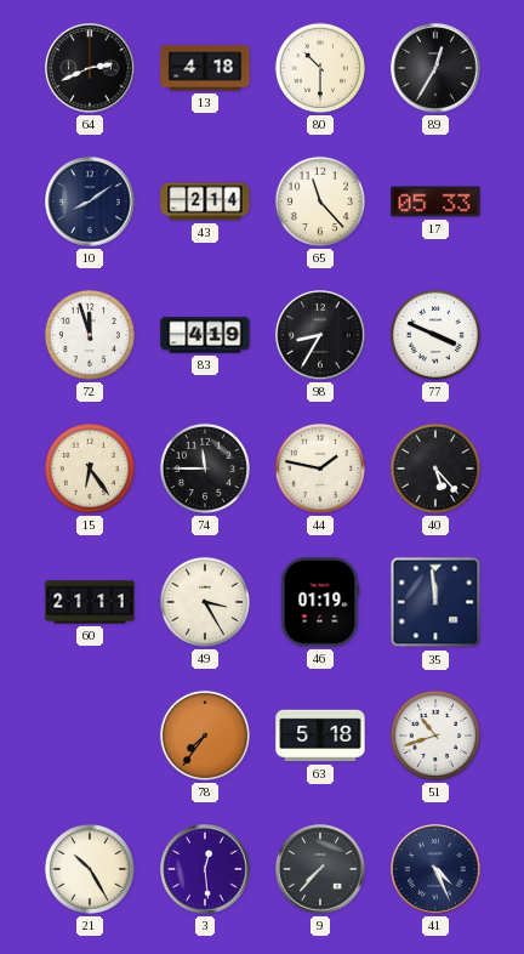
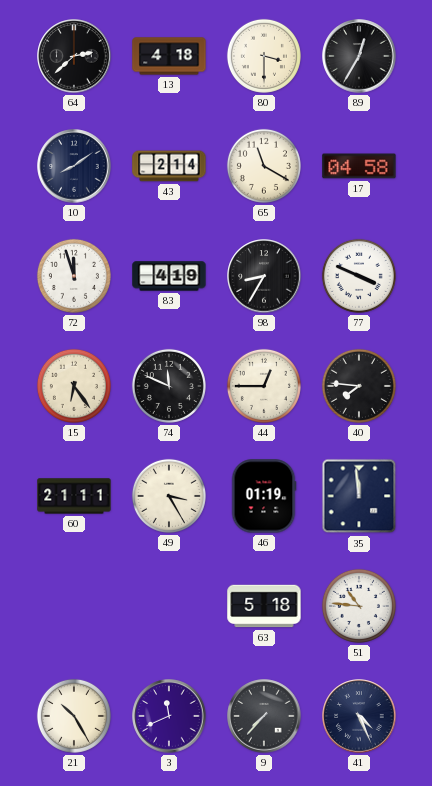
64: 2:41 -> 2:38
80: 10:30 -> 3:30
65: 11:23 -> 11:20
17: 05:33 -> 04:58
74: 11:45 -> 11:49
44: 1:47 -> 12:45
40: 5:23 -> 7:46
78: 7:36 -> none
51: 10:42 -> 10:46
3: 12:29 -> 11:41
